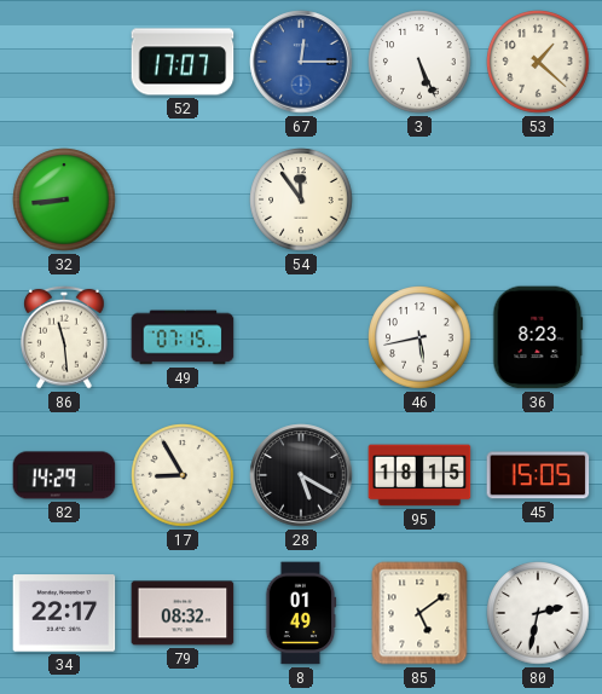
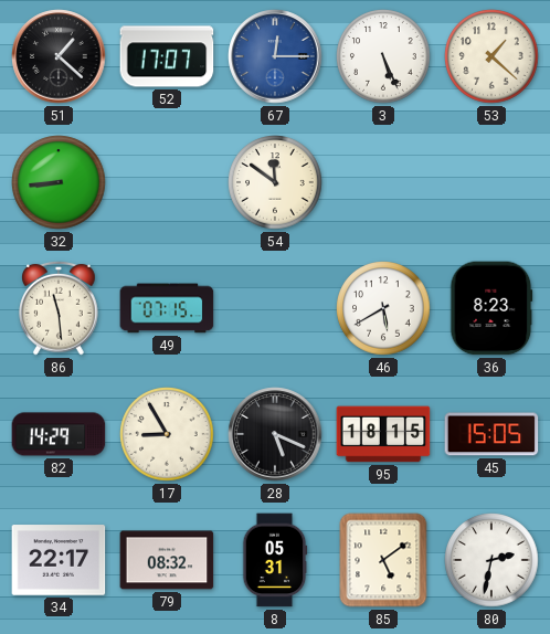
51: none -> 1:22
54: 11:54 -> 11:51
46: 5:43 -> 5:40
28: 5:20 -> 5:19
8: 01:49 -> 05:31
